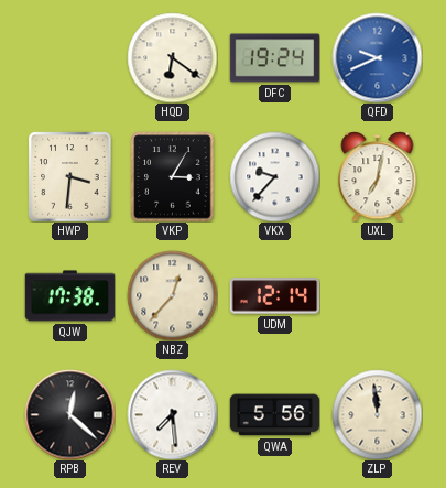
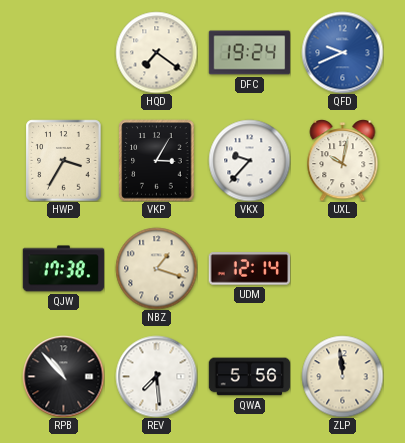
HQD: 6:21 -> 7:21
HWP: 3:31 -> 3:35
UXL: 7:02 -> 10:02
NBZ: 12:37 -> 1:18
RPB: 12:22 -> 10:53
